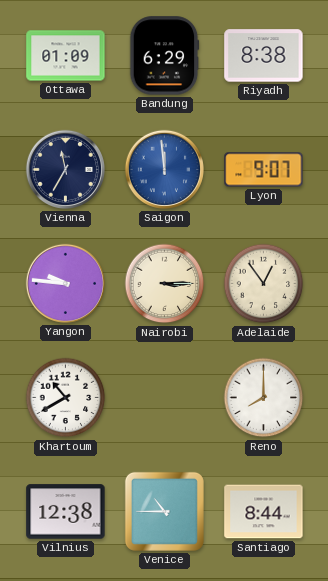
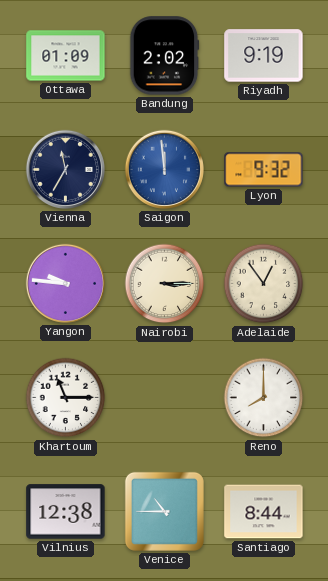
Bandung: 6:29 -> 2:02
Riyadh: 8:38 -> 9:19
Lyon: 9:07 -> 9:32
Khartoum: 10:40 -> 11:15
